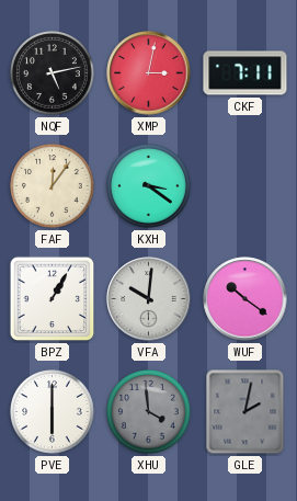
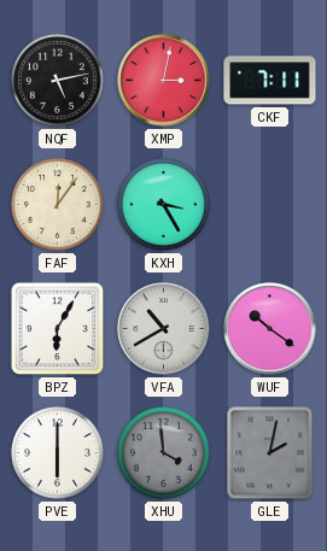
KXH: 3:21 -> 3:25
BPZ: 1:05 -> 6:05
VFA: 10:01 -> 10:40
